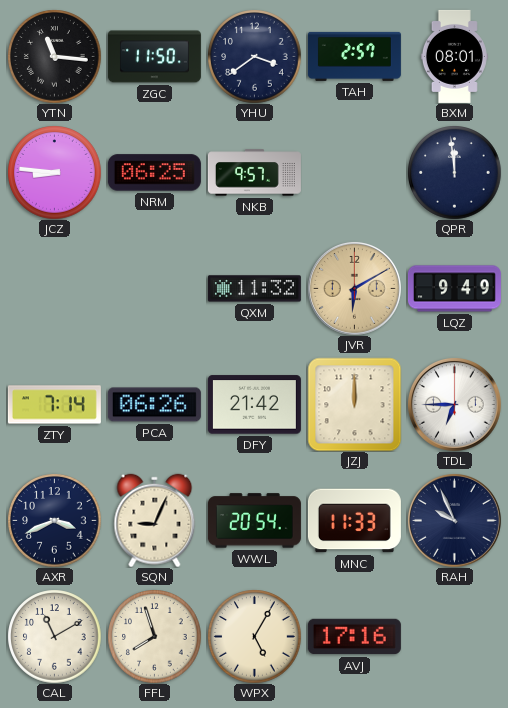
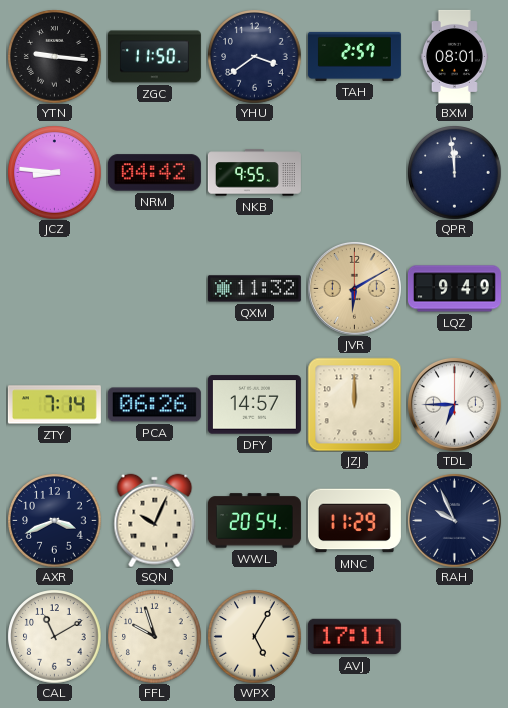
YTN: 11:16 -> 9:16
NRM: 06:25 -> 04:42
NKB: 9:57 -> 9:55
DFY: 21:42 -> 14:57
SQN: 9:04 -> 10:04
MNC: 11:33 -> 11:29
FFL: 7:57 -> 9:57
AVJ: 17:16 -> 17:11
